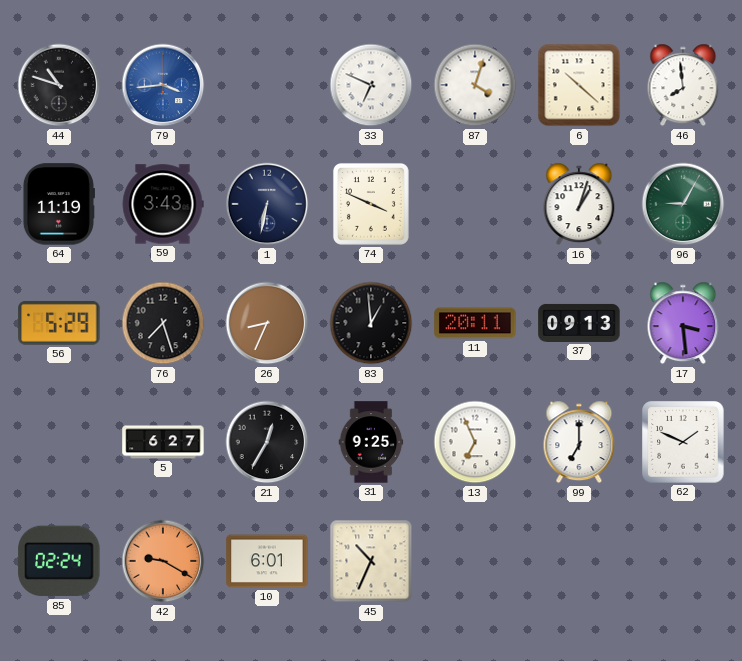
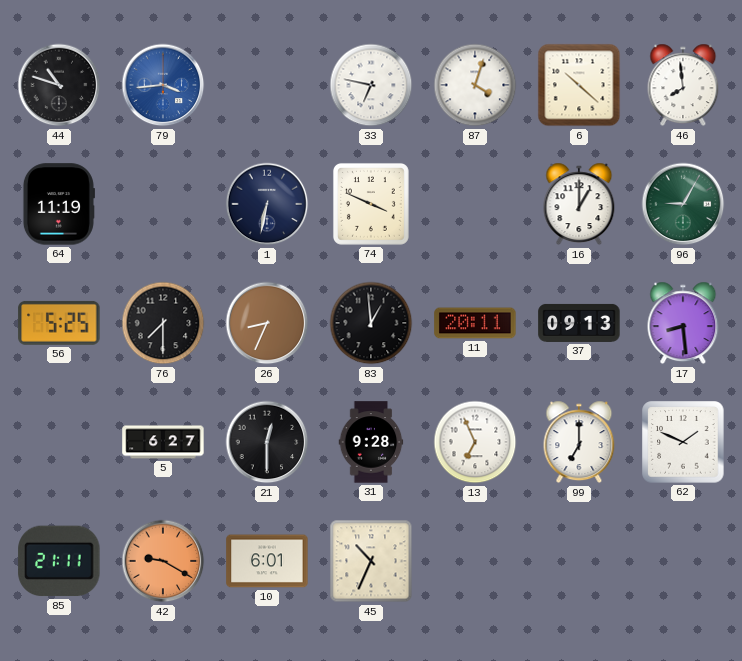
33: 6:49 -> 6:47
59: 3:43 -> none
16: 1:03 -> 1:00
56: 5:29 -> 5:25
76: 7:27 -> 7:30
17: 3:29 -> 8:29
21: 12:35 -> 12:30
31: 9:25 -> 9:28
85: 02:24 -> 21:11
